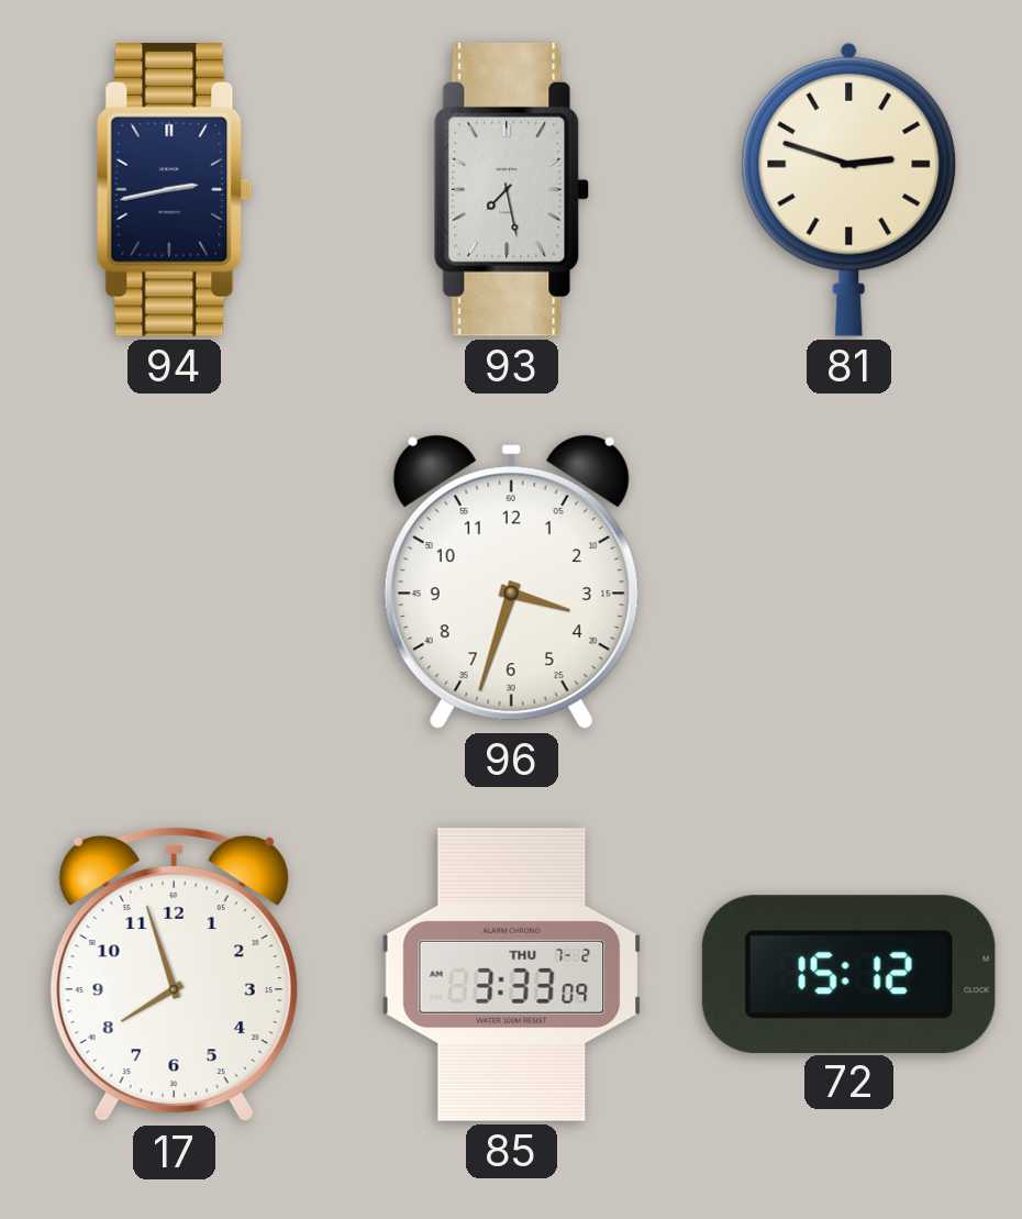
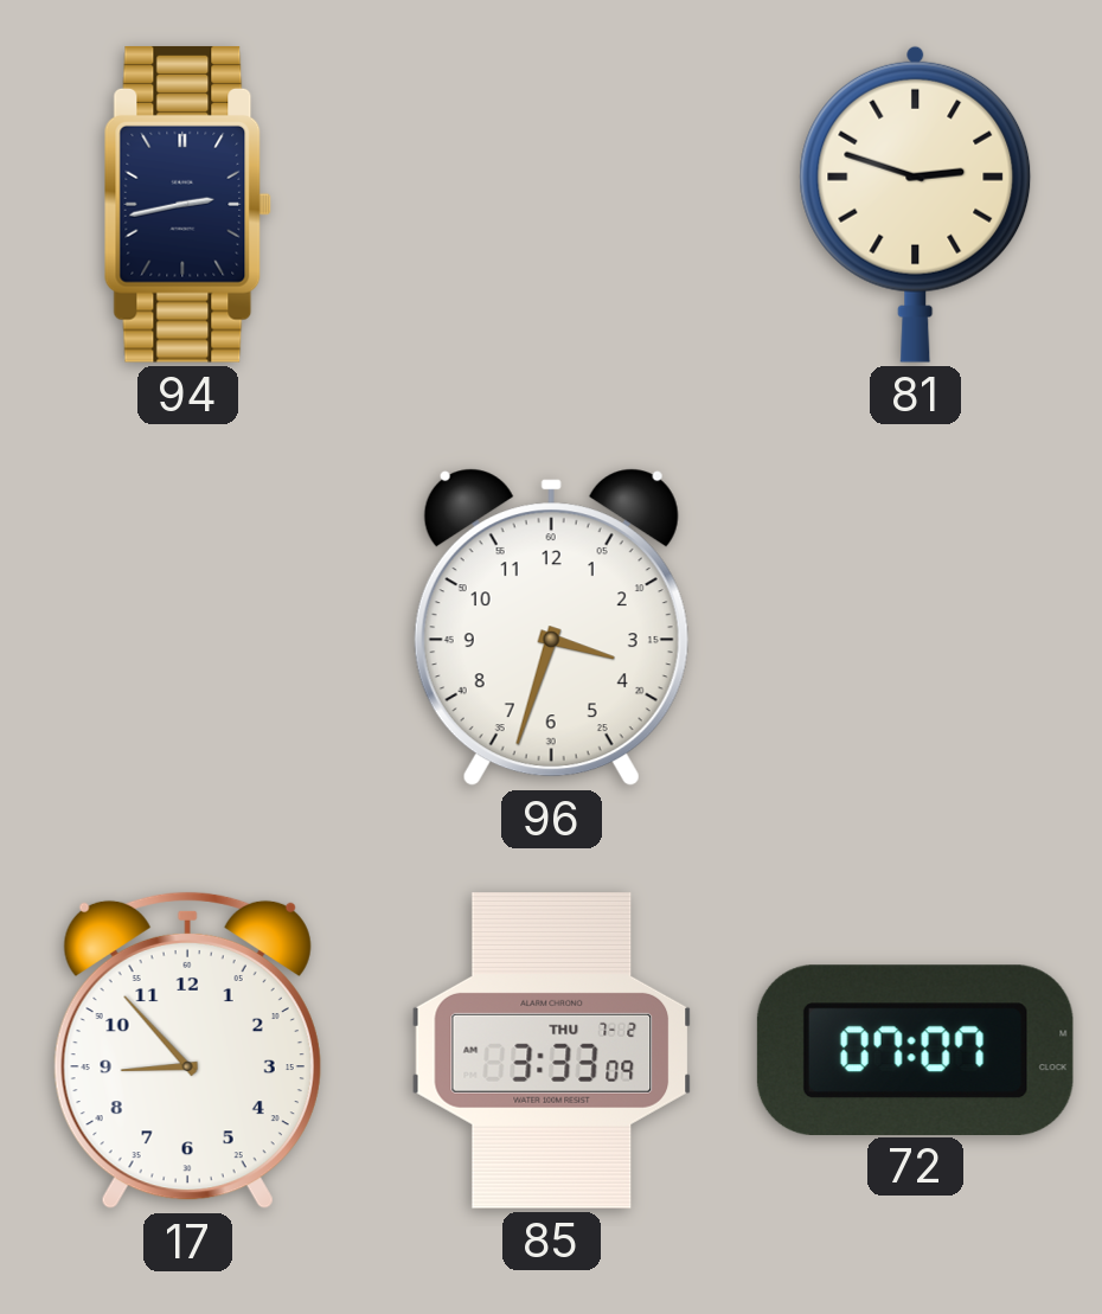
93: 7:28 -> none
17: 7:57 -> 8:53
72: 15:12 -> 07:07
